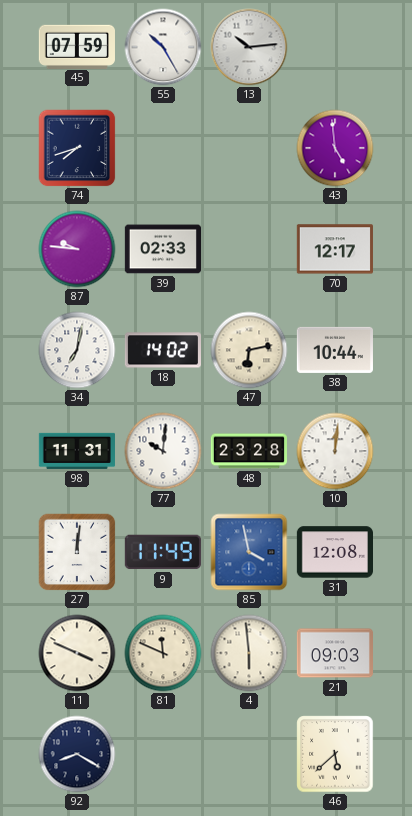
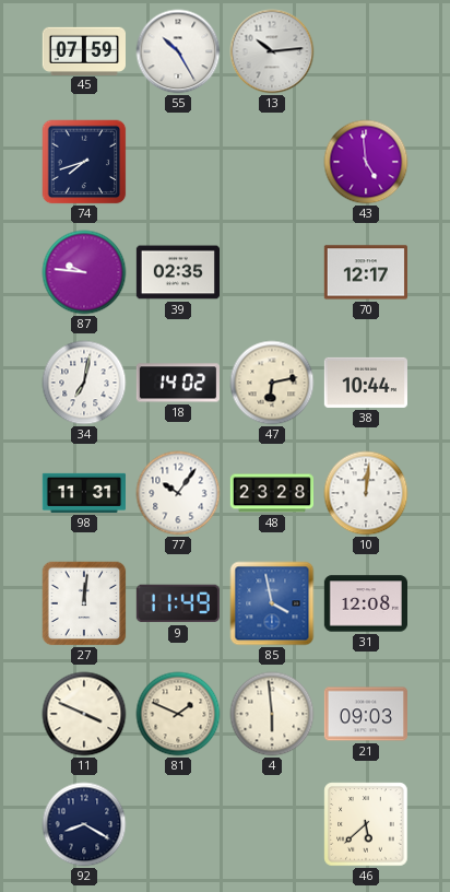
39: 02:33 -> 02:35
77: 10:01 -> 10:06
81: 11:49 -> 1:49
